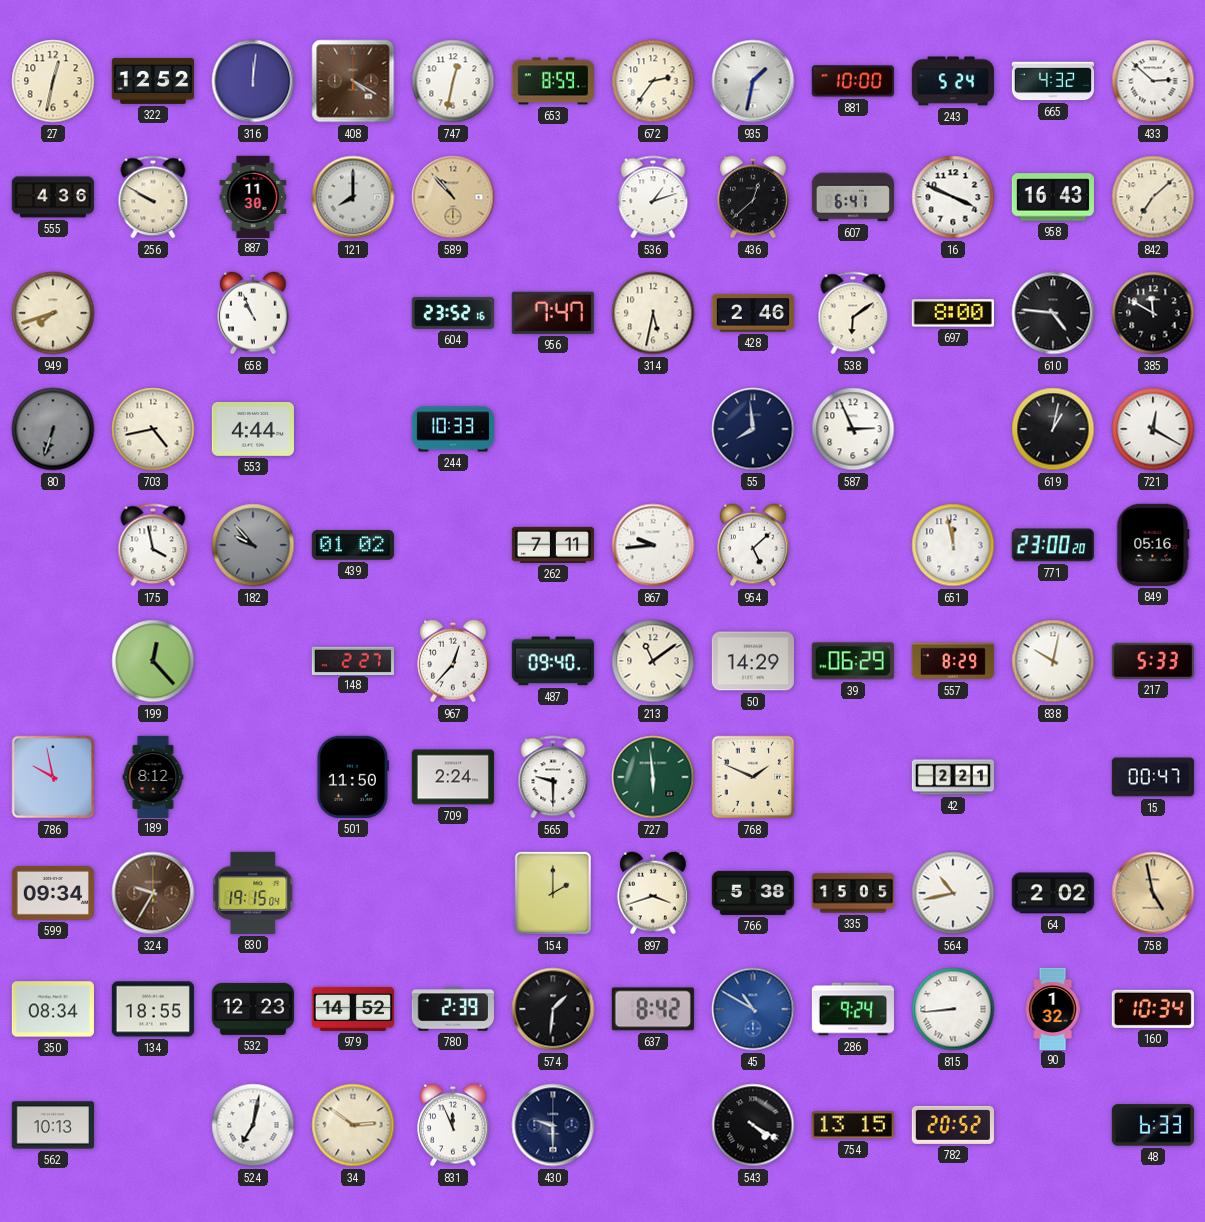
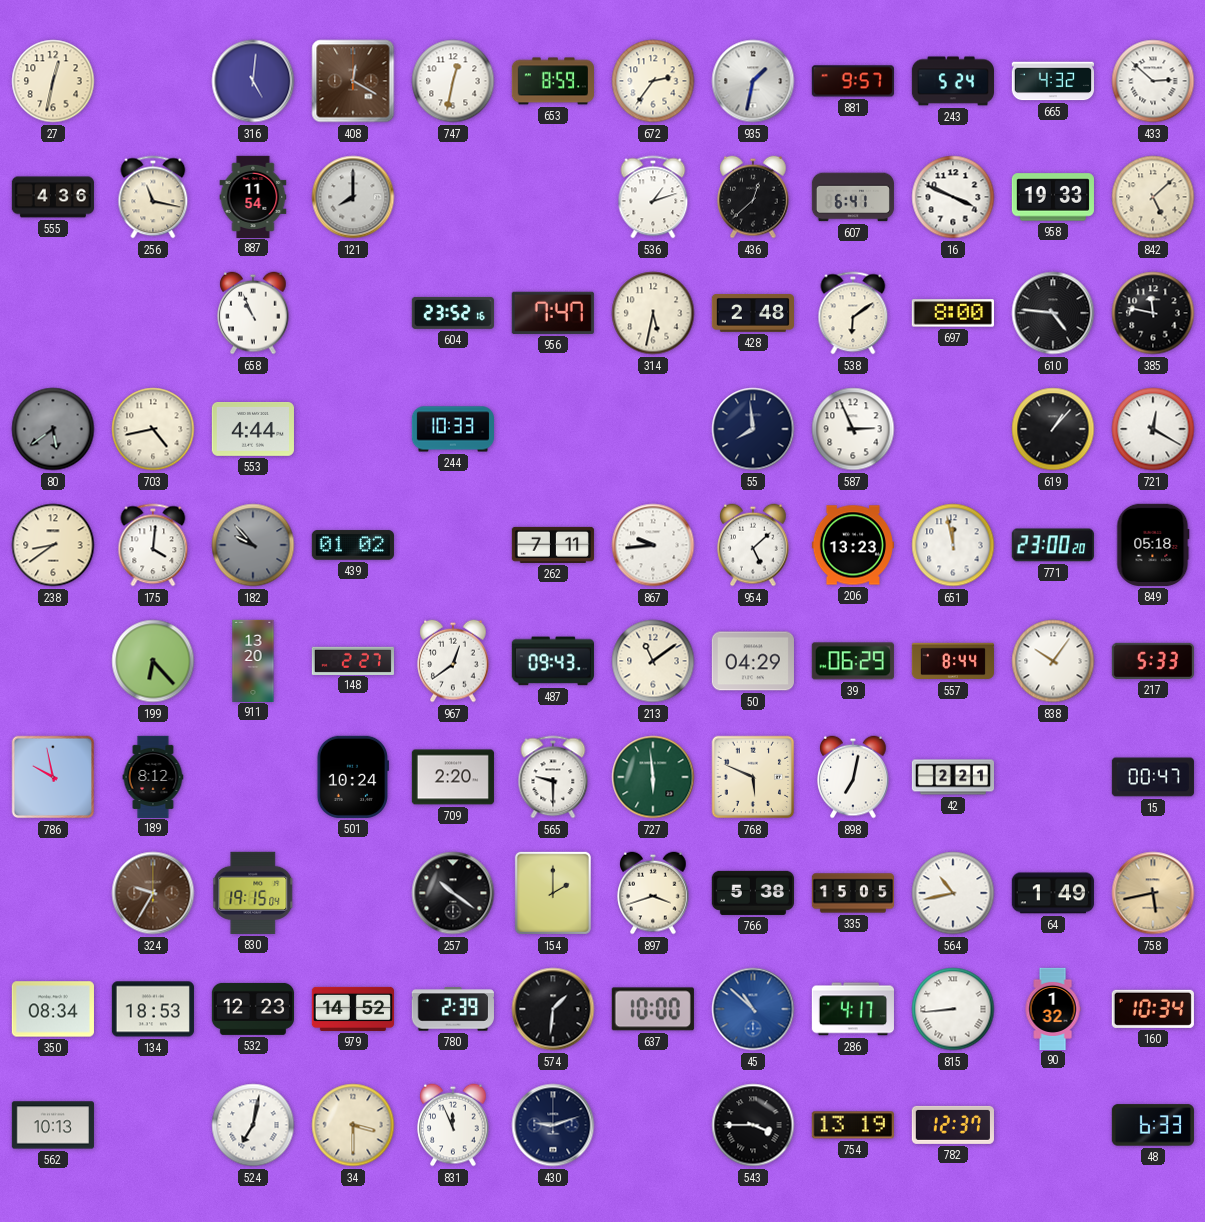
322: 12:52 -> none
316: 12:01 -> 5:01
408: 4:20 -> 12:20
881: 10:00 -> 9:57
256: 9:50 -> 11:17
887: 11:30 -> 11:54
589: 10:53 -> none
958: 16:43 -> 19:33
842: 7:08 -> 5:08
949: 7:42 -> none
428: 2:46 -> 2:48
385: 11:50 -> 11:47
80: 6:33 -> 5:39
619: 1:02 -> 1:07
238: none -> 8:39
175: 3:58 -> 4:01
206: none -> 13:23
849: 05:16 -> 05:18
199: 12:23 -> 6:23
911: none -> 13:20
967: 12:37 -> 12:39
487: 09:40 -> 09:43
50: 14:29 -> 04:29
557: 8:29 -> 8:44
838: 10:02 -> 10:06
501: 11:50 -> 10:24
709: 2:24 -> 2:20
768: 1:49 -> 5:49
898: none -> 7:02
599: 09:34 -> none
257: none -> 10:21
64: 2:02 -> 1:49
758: 4:58 -> 5:43
134: 18:55 -> 18:53
637: 8:42 -> 10:00
45: 10:50 -> 10:52
286: 9:24 -> 4:17
34: 2:51 -> 3:30
430: 9:30 -> 9:12
543: 4:20 -> 3:45
754: 13:15 -> 13:19
782: 20:52 -> 12:37
